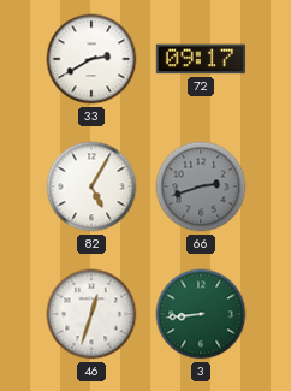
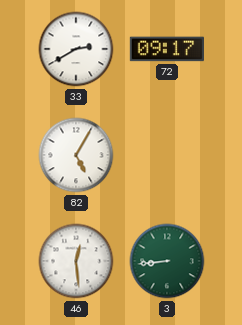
66: 2:42 -> none
46: 12:33 -> 12:29
